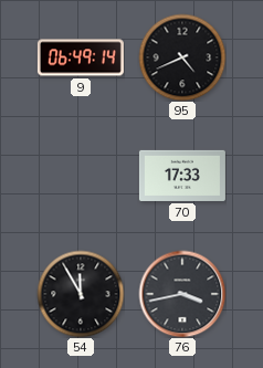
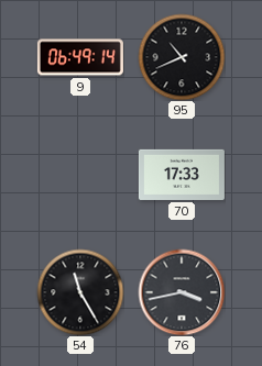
95: 4:41 -> 10:41
54: 11:55 -> 11:25
